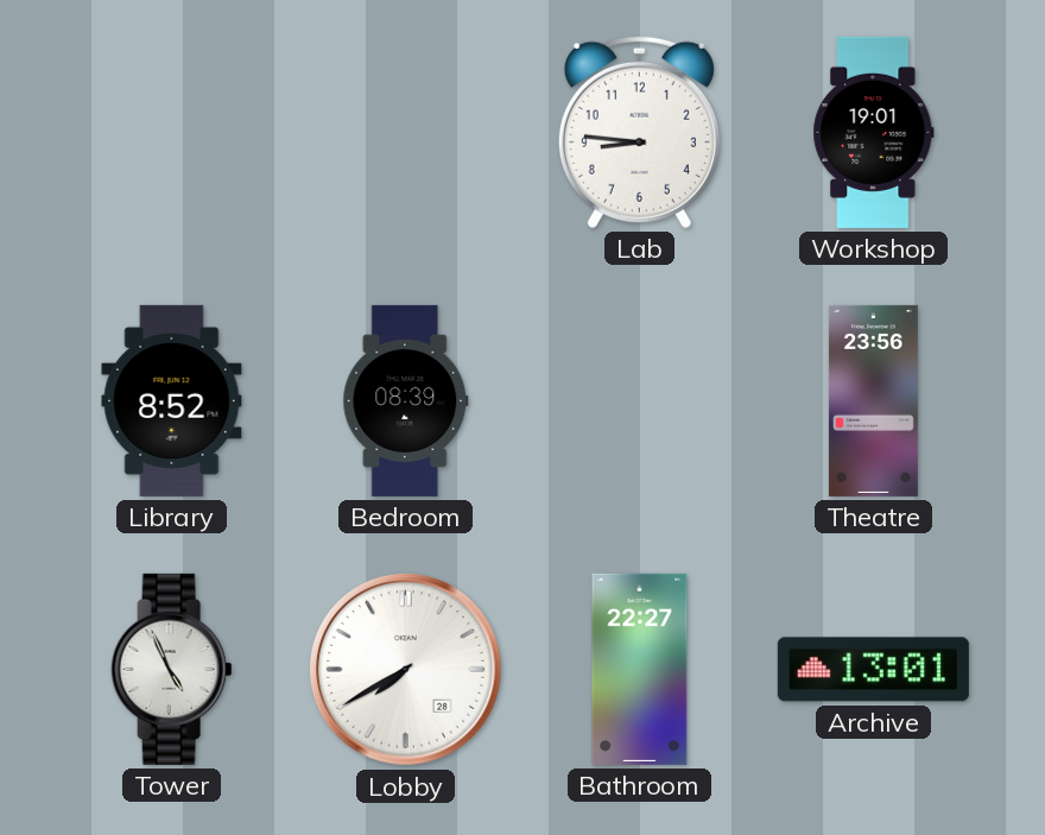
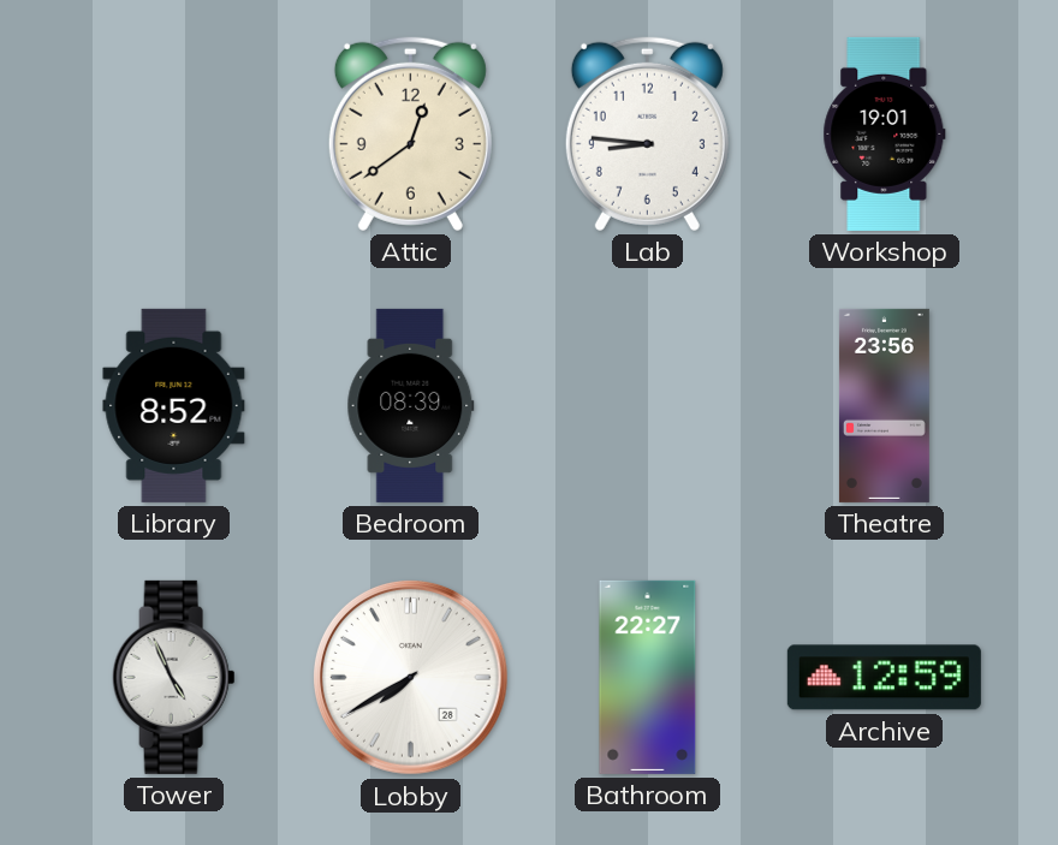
Attic: none -> 12:39
Archive: 13:01 -> 12:59
